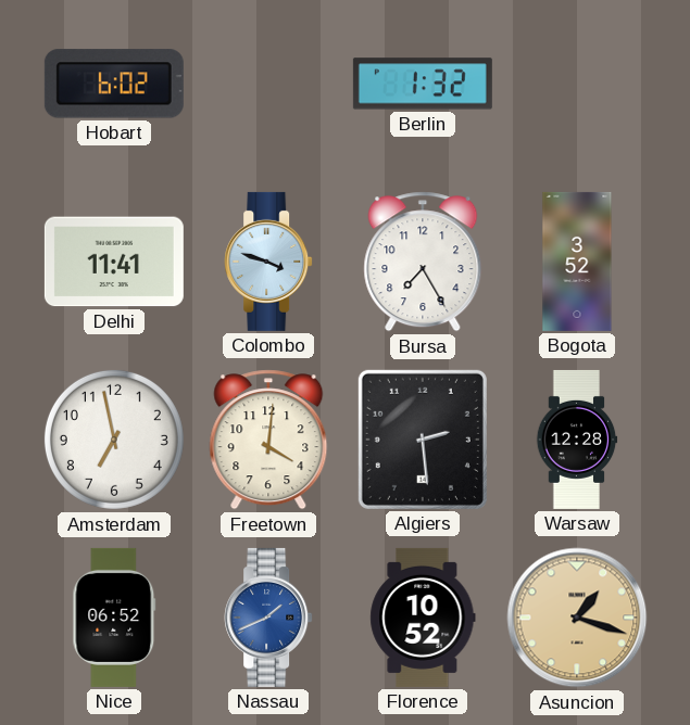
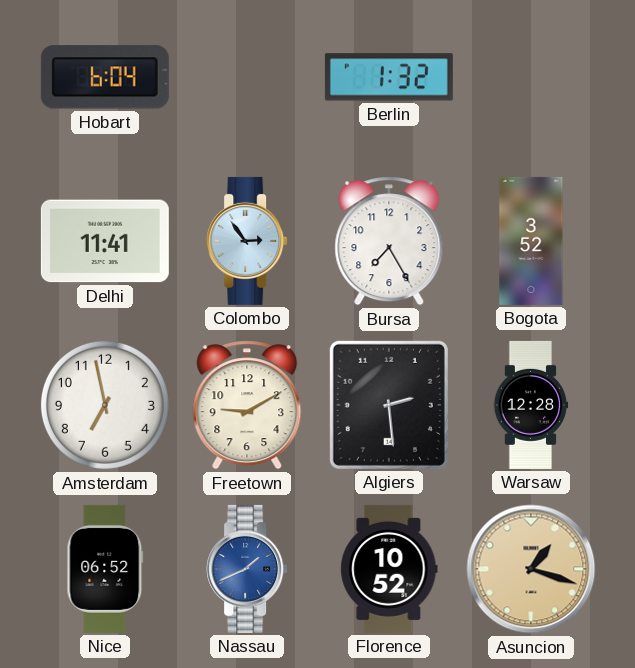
Hobart: 6:02 -> 6:04
Colombo: 3:48 -> 2:54
Freetown: 4:01 -> 9:10
